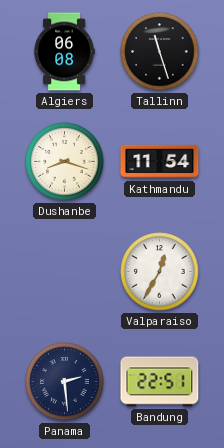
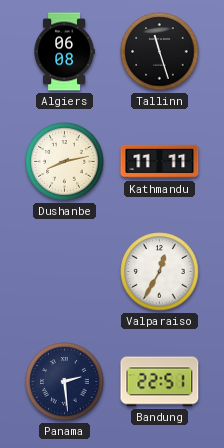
Dushanbe: 8:18 -> 8:13
Kathmandu: 11:54 -> 11:11
